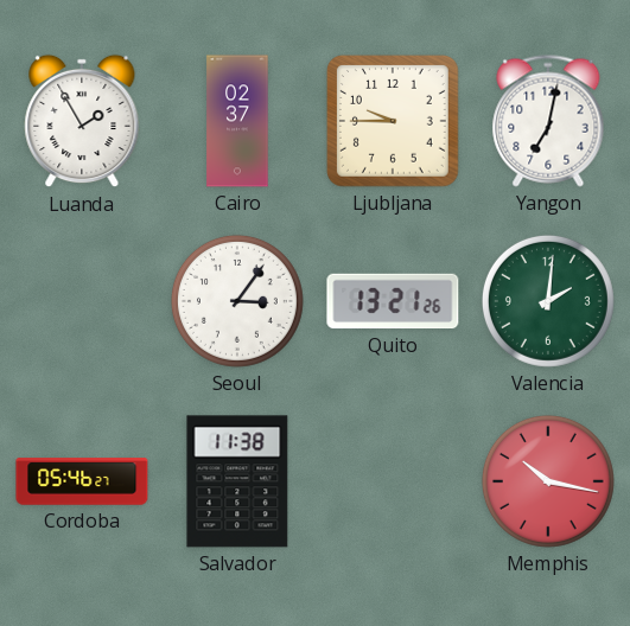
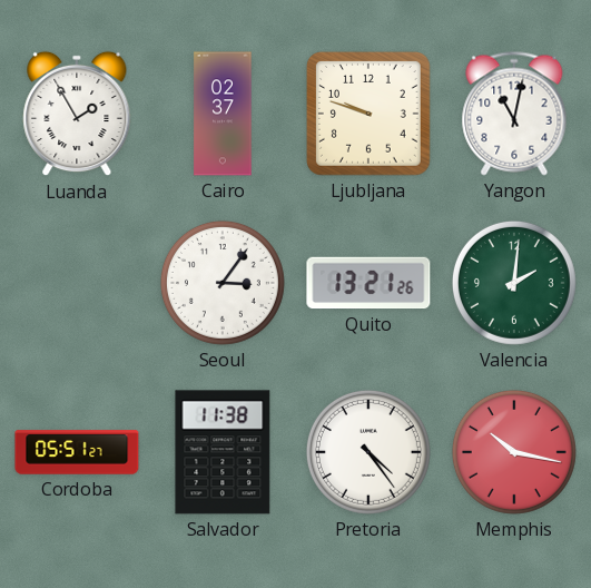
Ljubljana: 9:45 -> 9:48
Yangon: 7:02 -> 11:02
Cordoba: 05:46 -> 05:51
Pretoria: none -> 4:24
